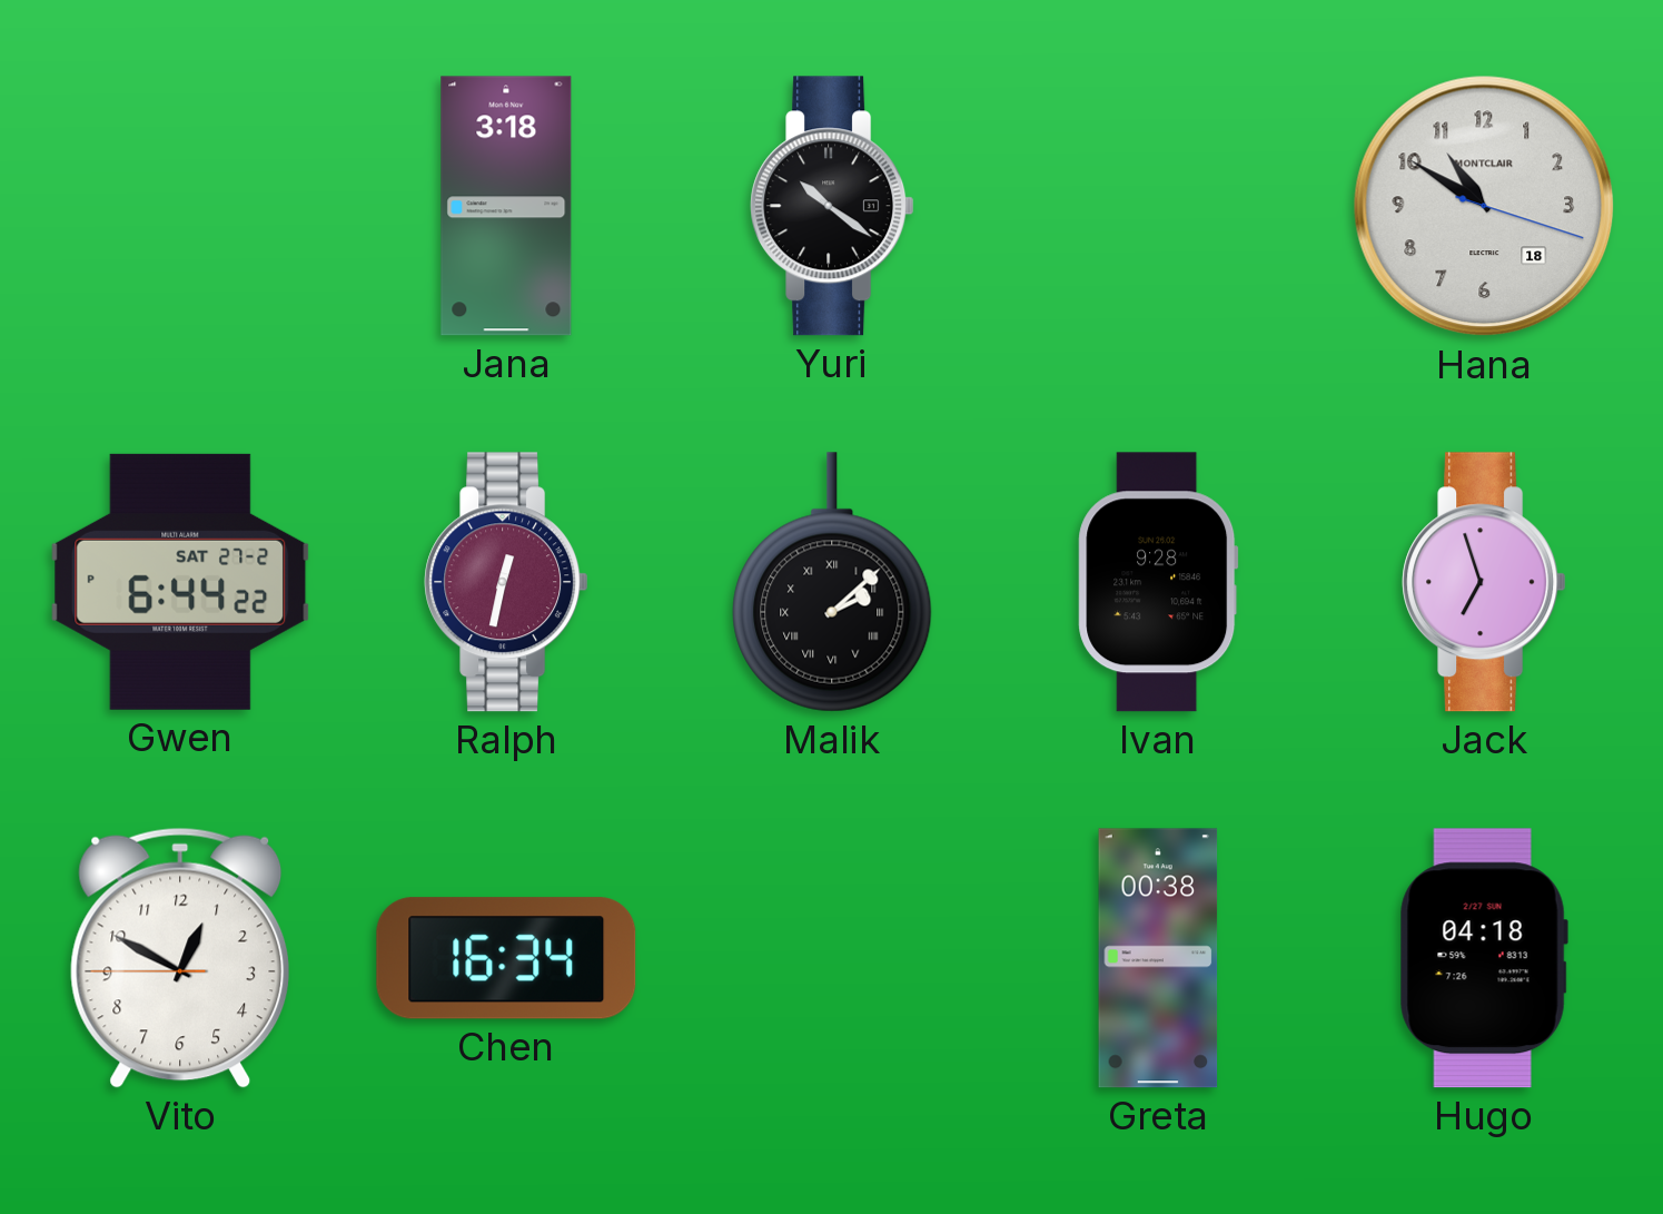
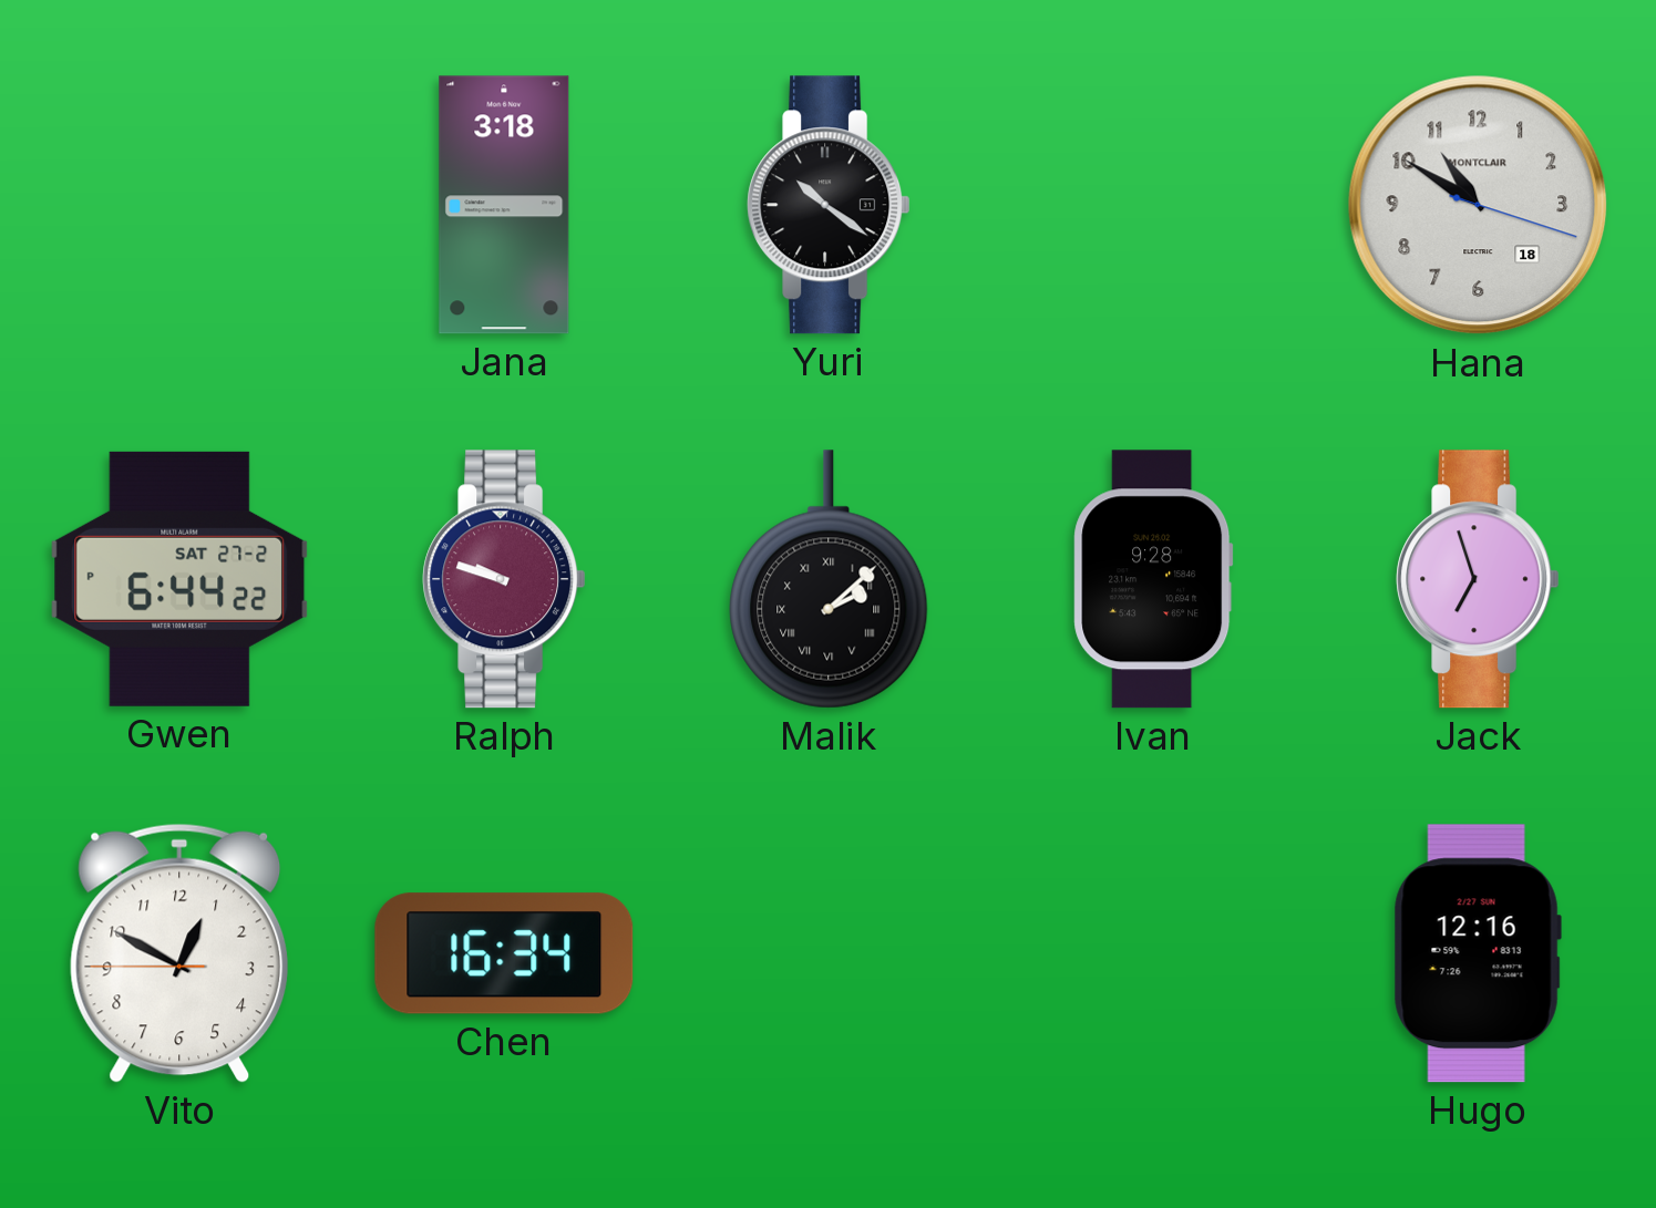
Ralph: 12:32 -> 9:48
Greta: 00:38 -> none
Hugo: 04:18 -> 12:16
